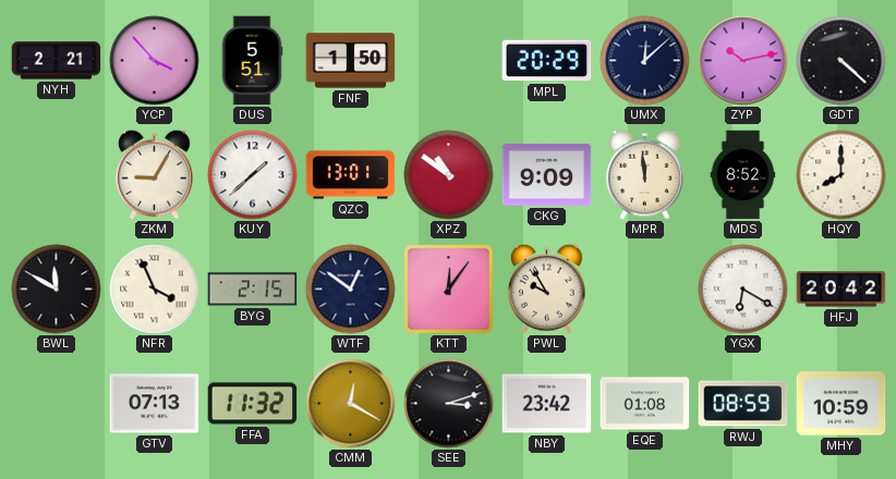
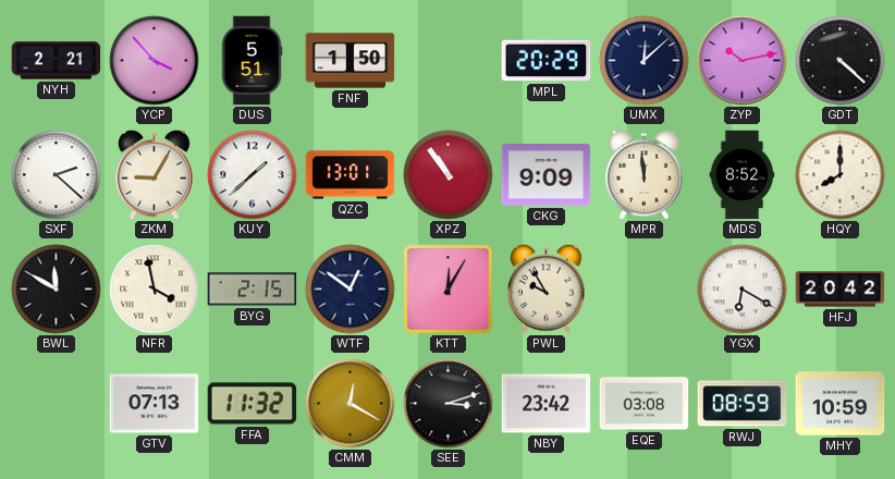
SXF: none -> 2:22
XPZ: 10:51 -> 10:54
NFR: 3:56 -> 3:58
KTT: 12:06 -> 12:05
EQE: 01:08 -> 03:08
